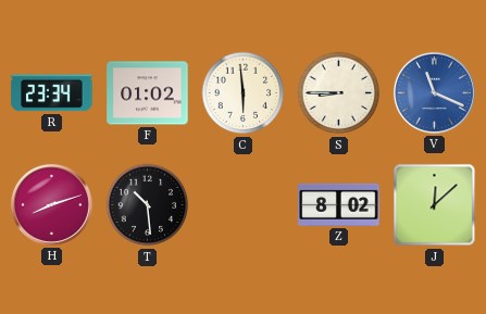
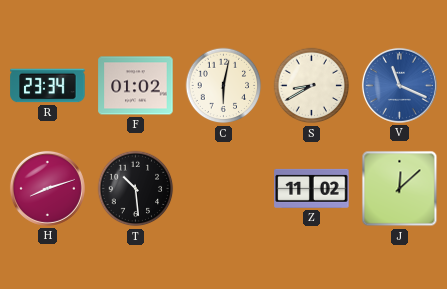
C: 5:59 -> 6:02
S: 8:45 -> 8:40
Z: 8:02 -> 11:02
